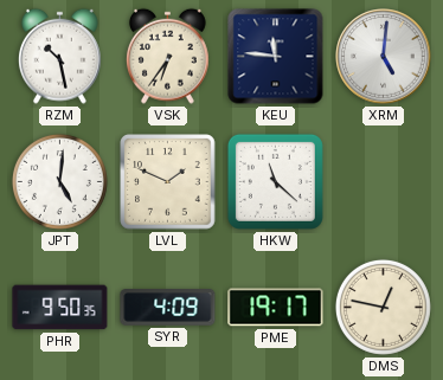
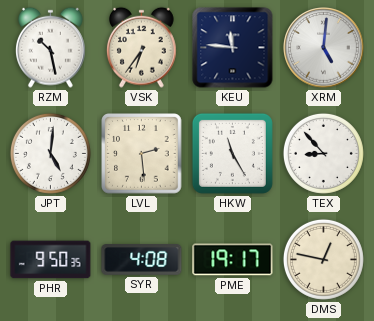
LVL: 1:49 -> 2:29
HKW: 11:22 -> 11:25
TEX: none -> 8:53
SYR: 4:09 -> 4:08
